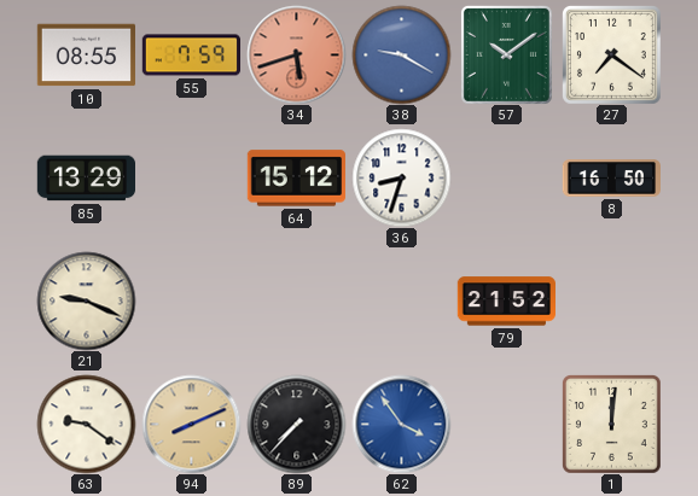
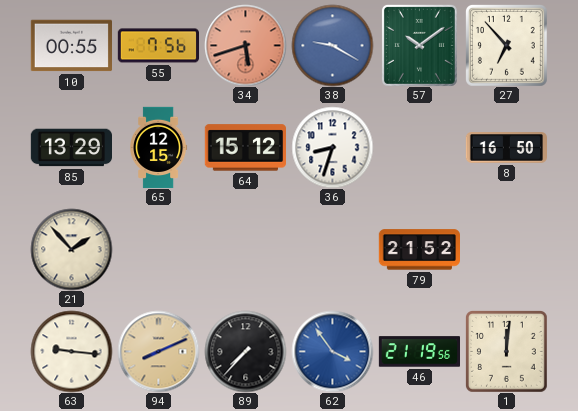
10: 08:55 -> 00:55
55: 7:59 -> 7:56
27: 7:21 -> 6:53
65: none -> 12:15
21: 9:19 -> 1:53
63: 9:21 -> 9:16
46: none -> 21:19
